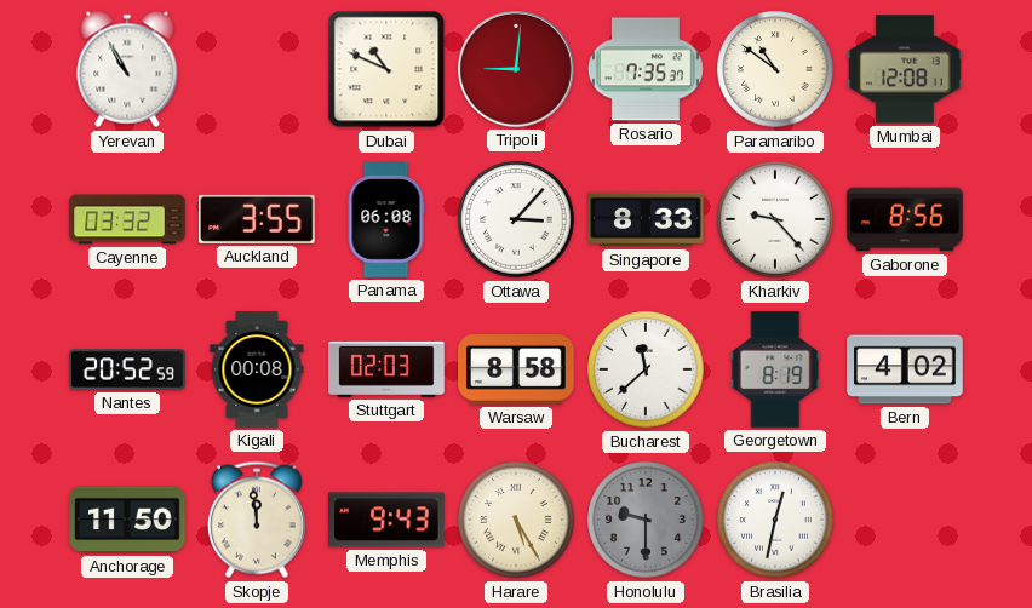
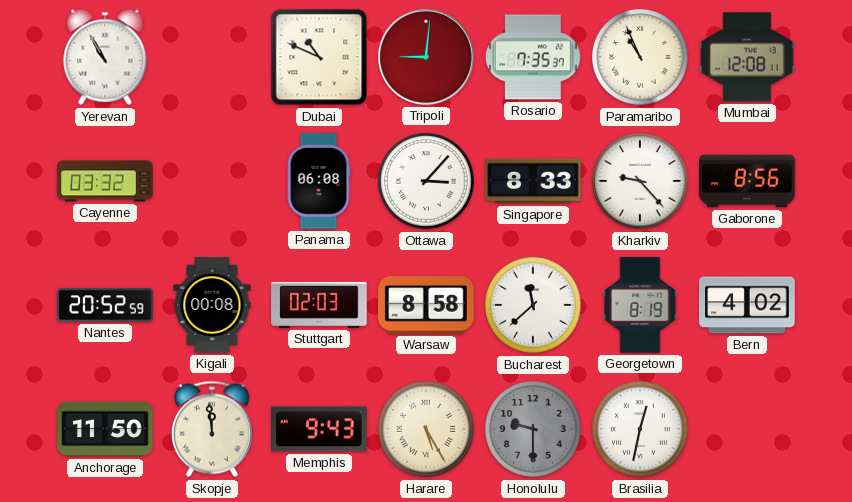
Paramaribo: 10:51 -> 10:56
Auckland: 3:55 -> none
